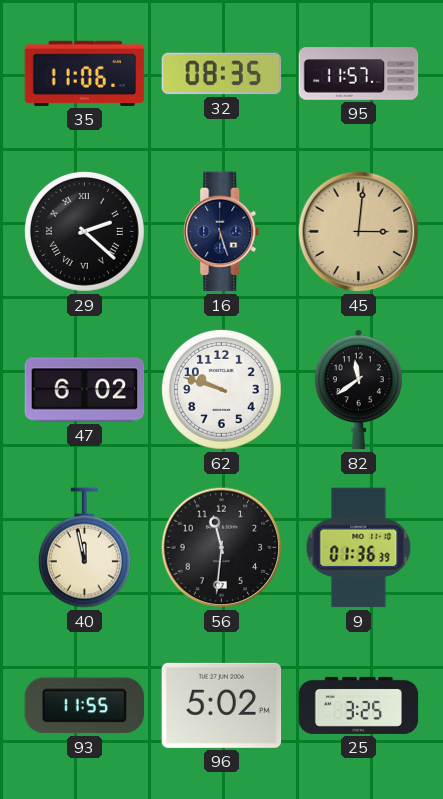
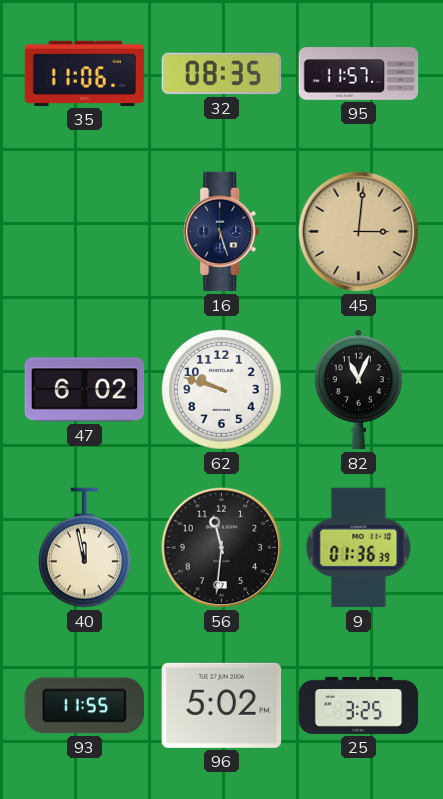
29: 2:22 -> none
82: 11:39 -> 11:04
